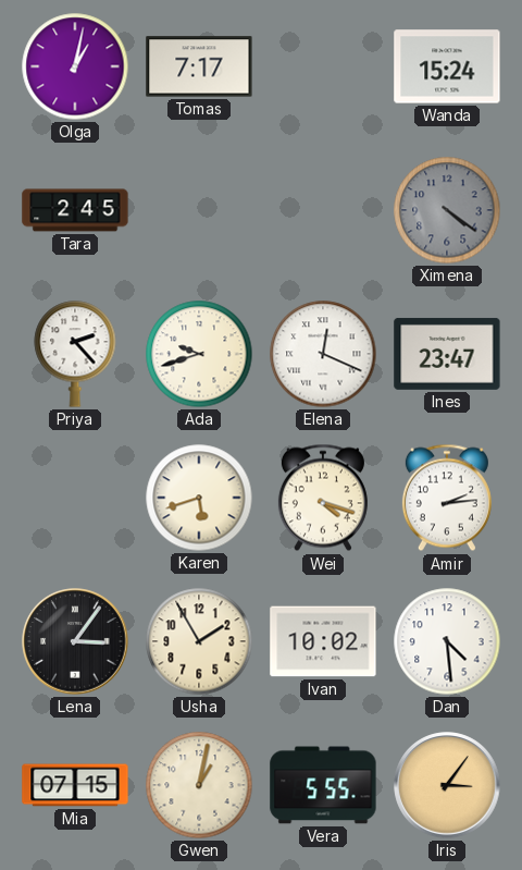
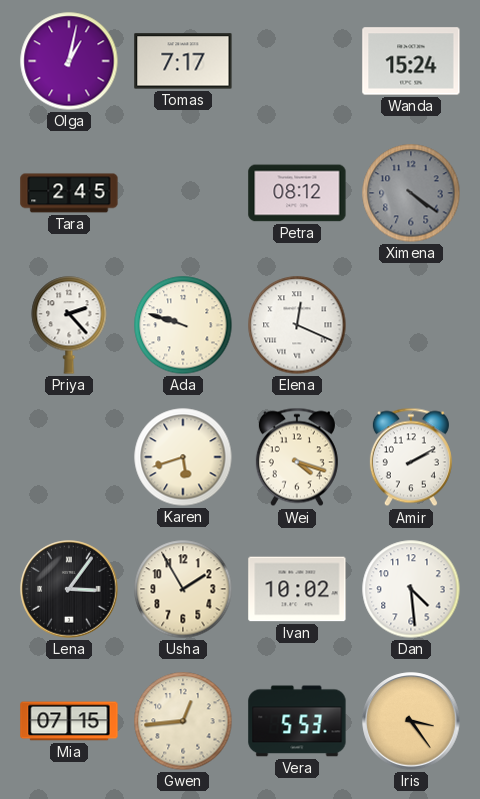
Petra: none -> 08:12
Ada: 9:42 -> 9:48
Ines: 23:47 -> none
Amir: 2:14 -> 2:10
Gwen: 1:02 -> 12:44
Vera: 5:55 -> 5:53
Iris: 3:06 -> 3:24
